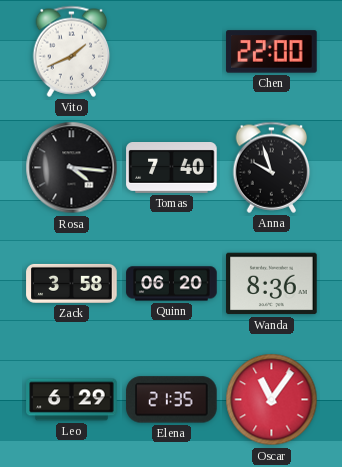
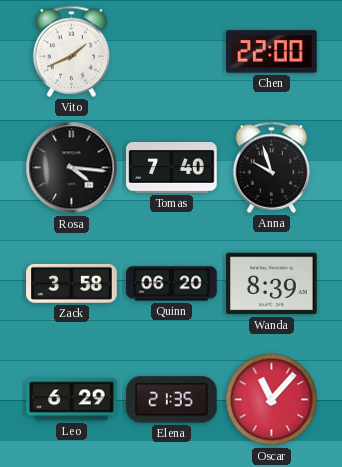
Wanda: 8:36 -> 8:39
Oscar: 11:06 -> 11:07
